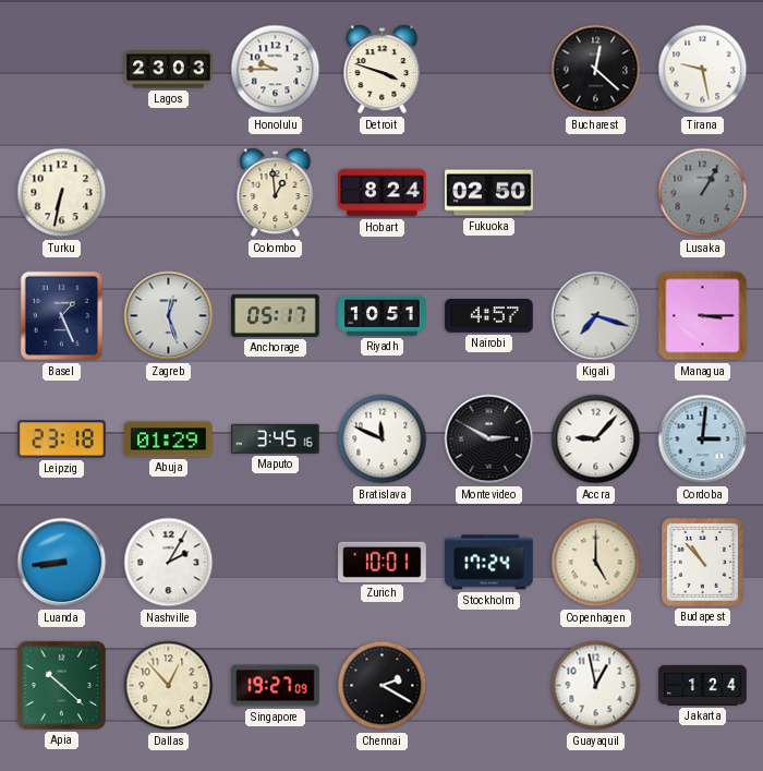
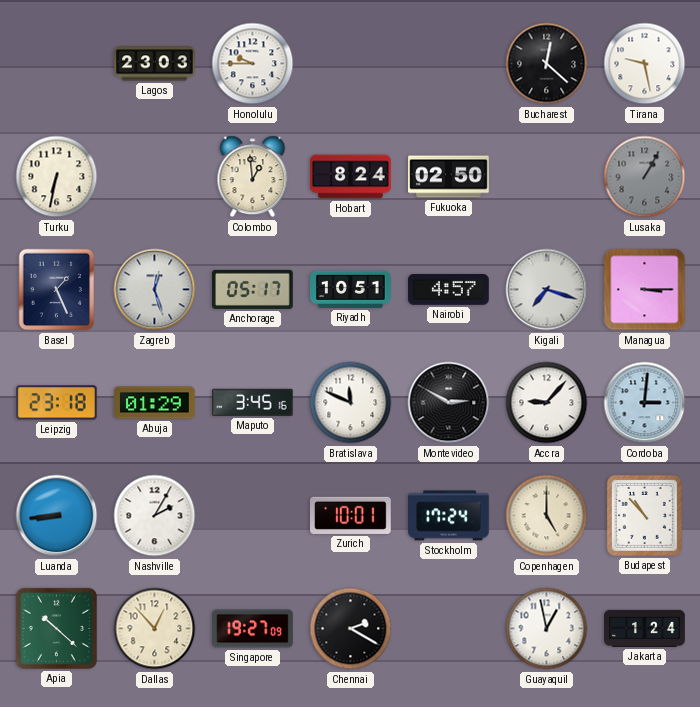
Detroit: 3:48 -> none
